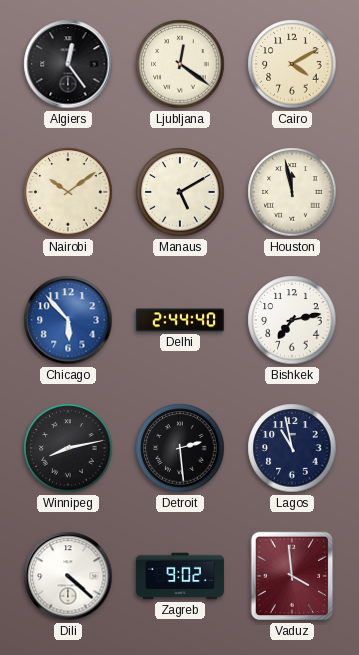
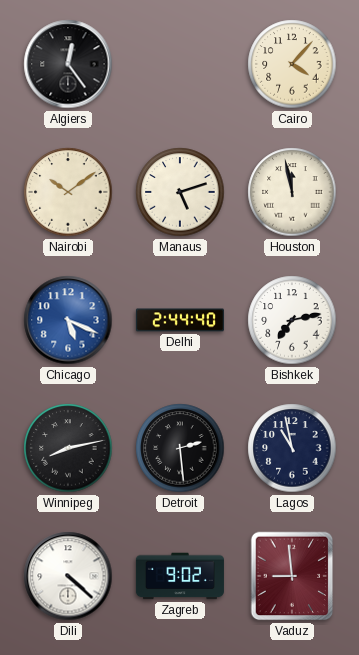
Ljubljana: 12:21 -> none
Cairo: 4:10 -> 4:07
Manaus: 5:10 -> 5:12
Chicago: 5:53 -> 5:19
Vaduz: 3:59 -> 8:59
